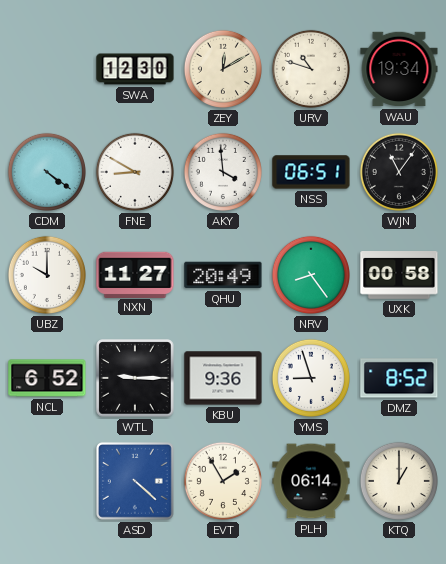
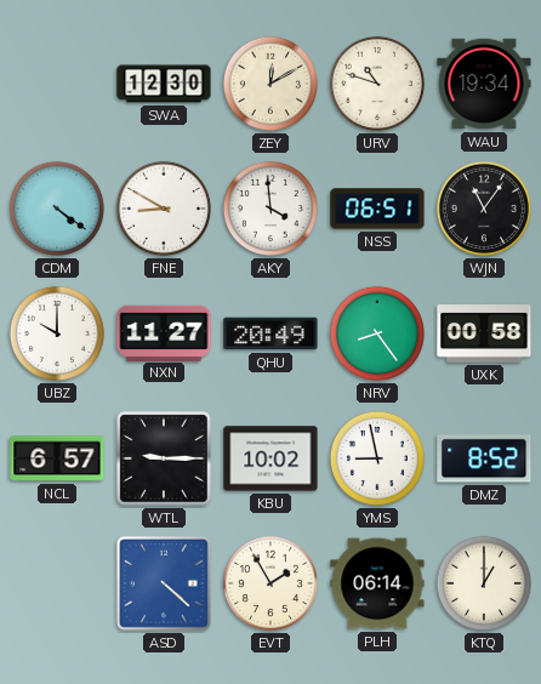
NCL: 6:52 -> 6:57
KBU: 9:36 -> 10:02
YMS: 8:57 -> 8:58
